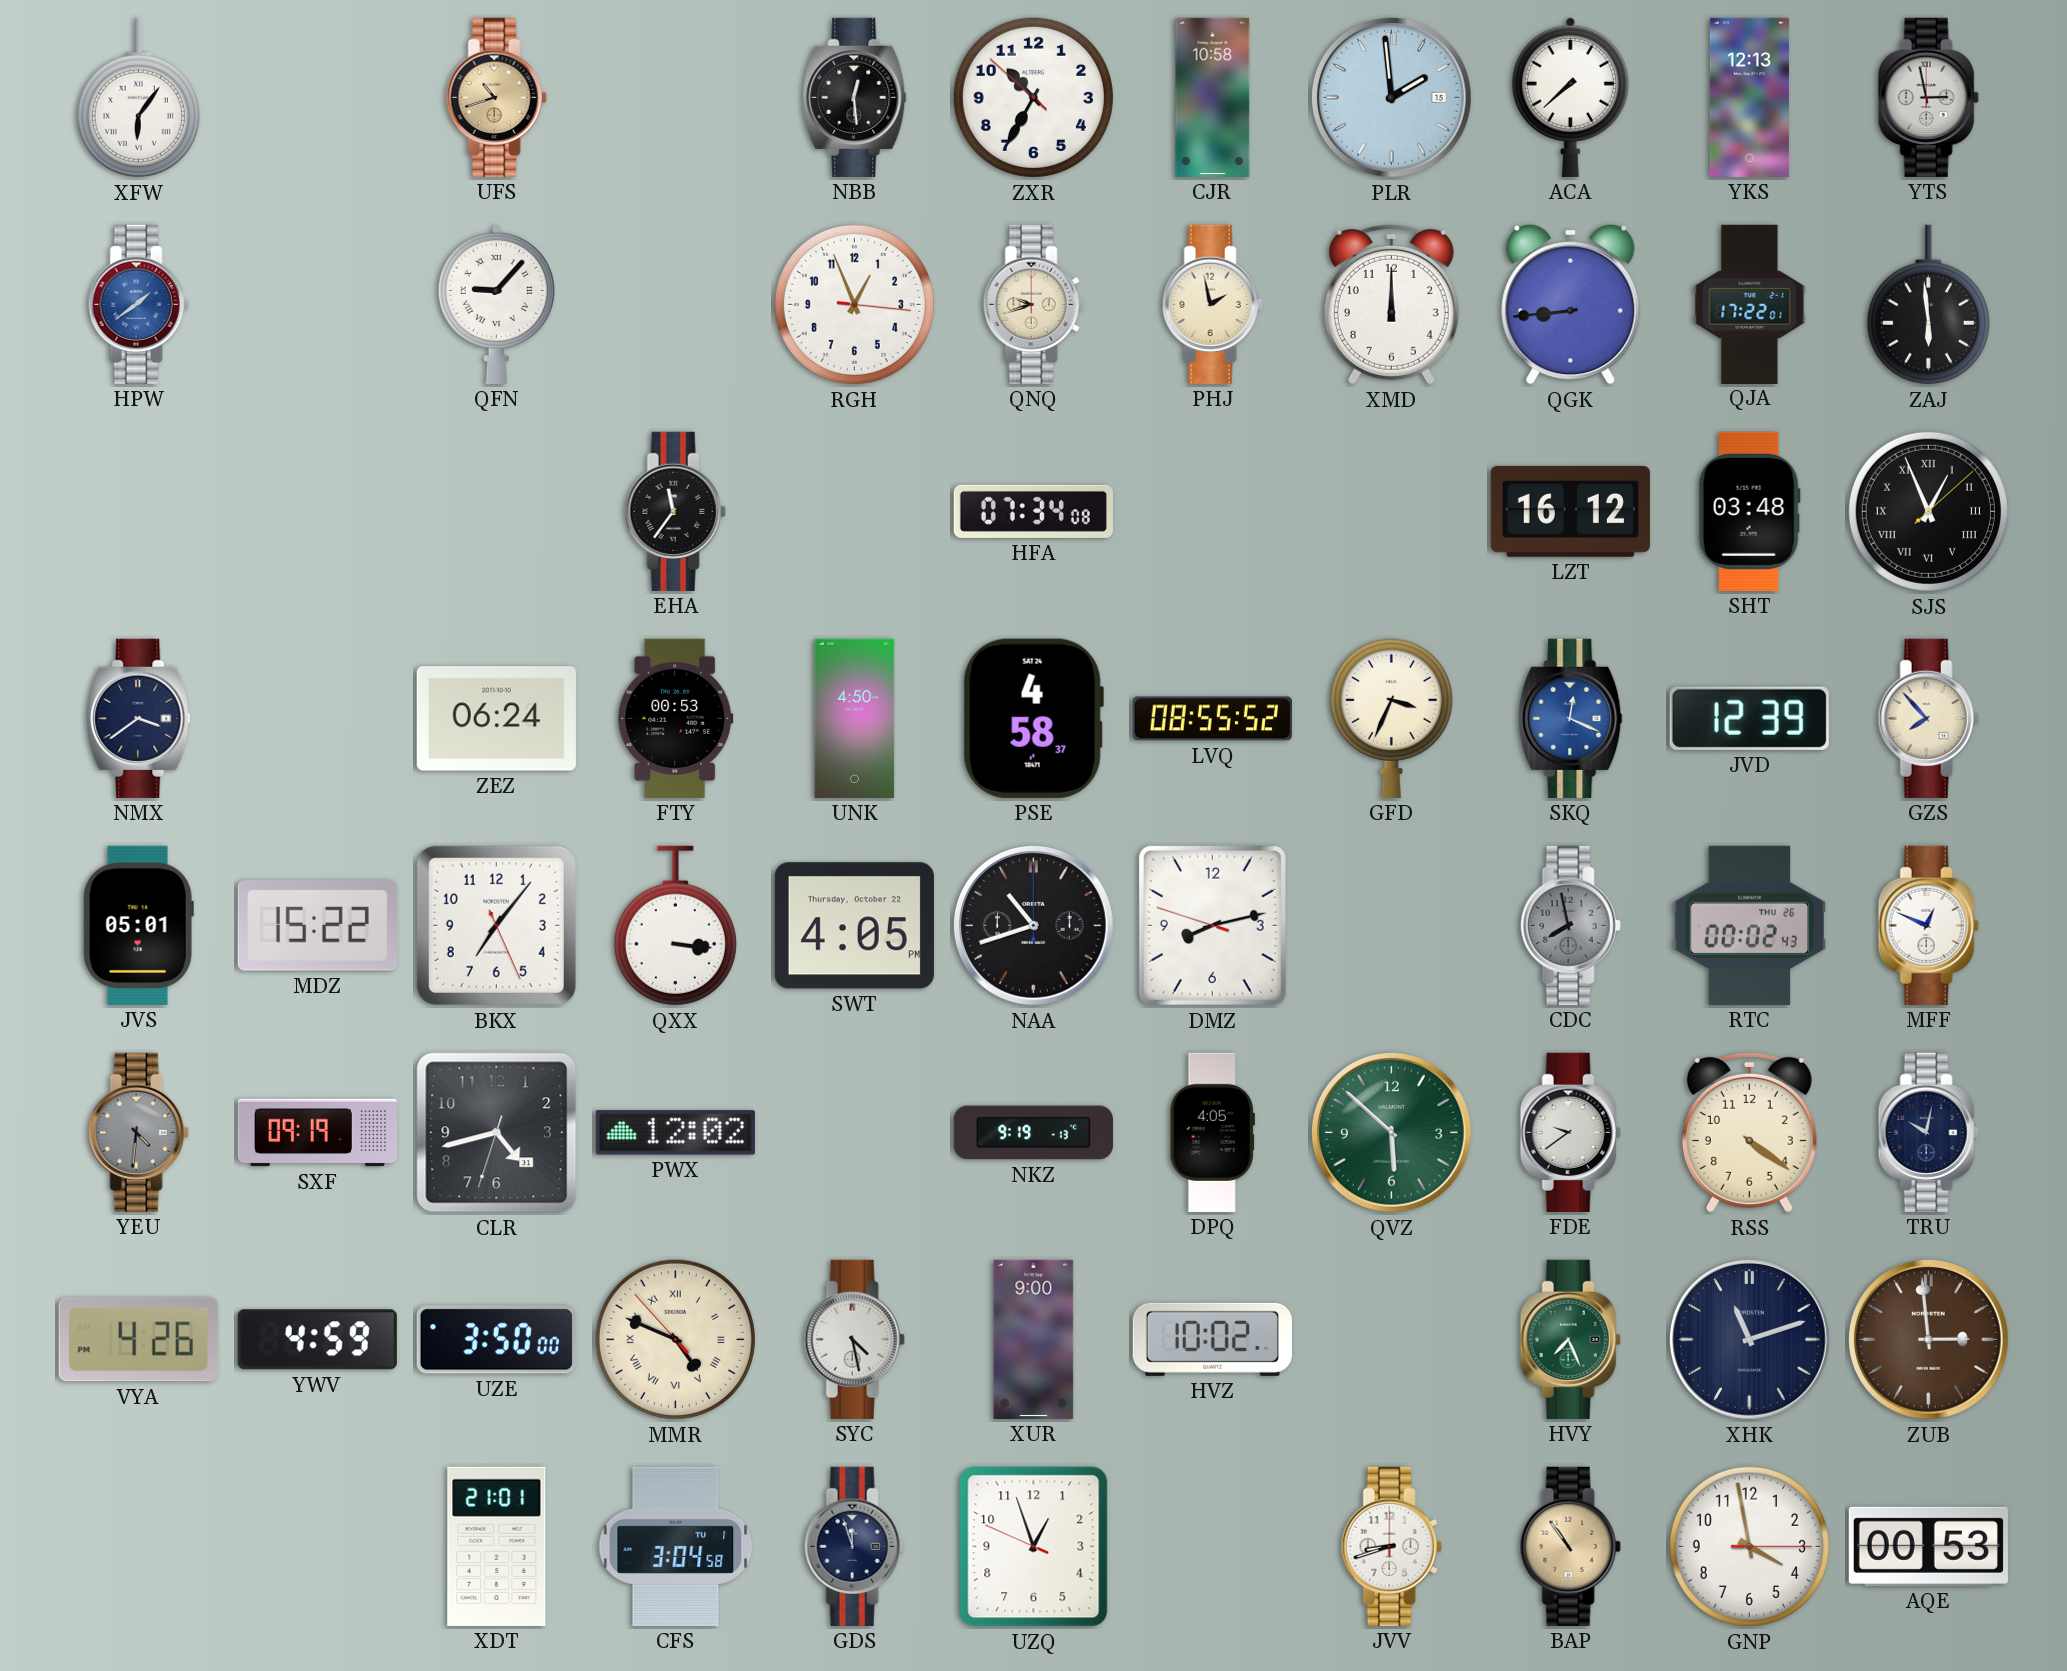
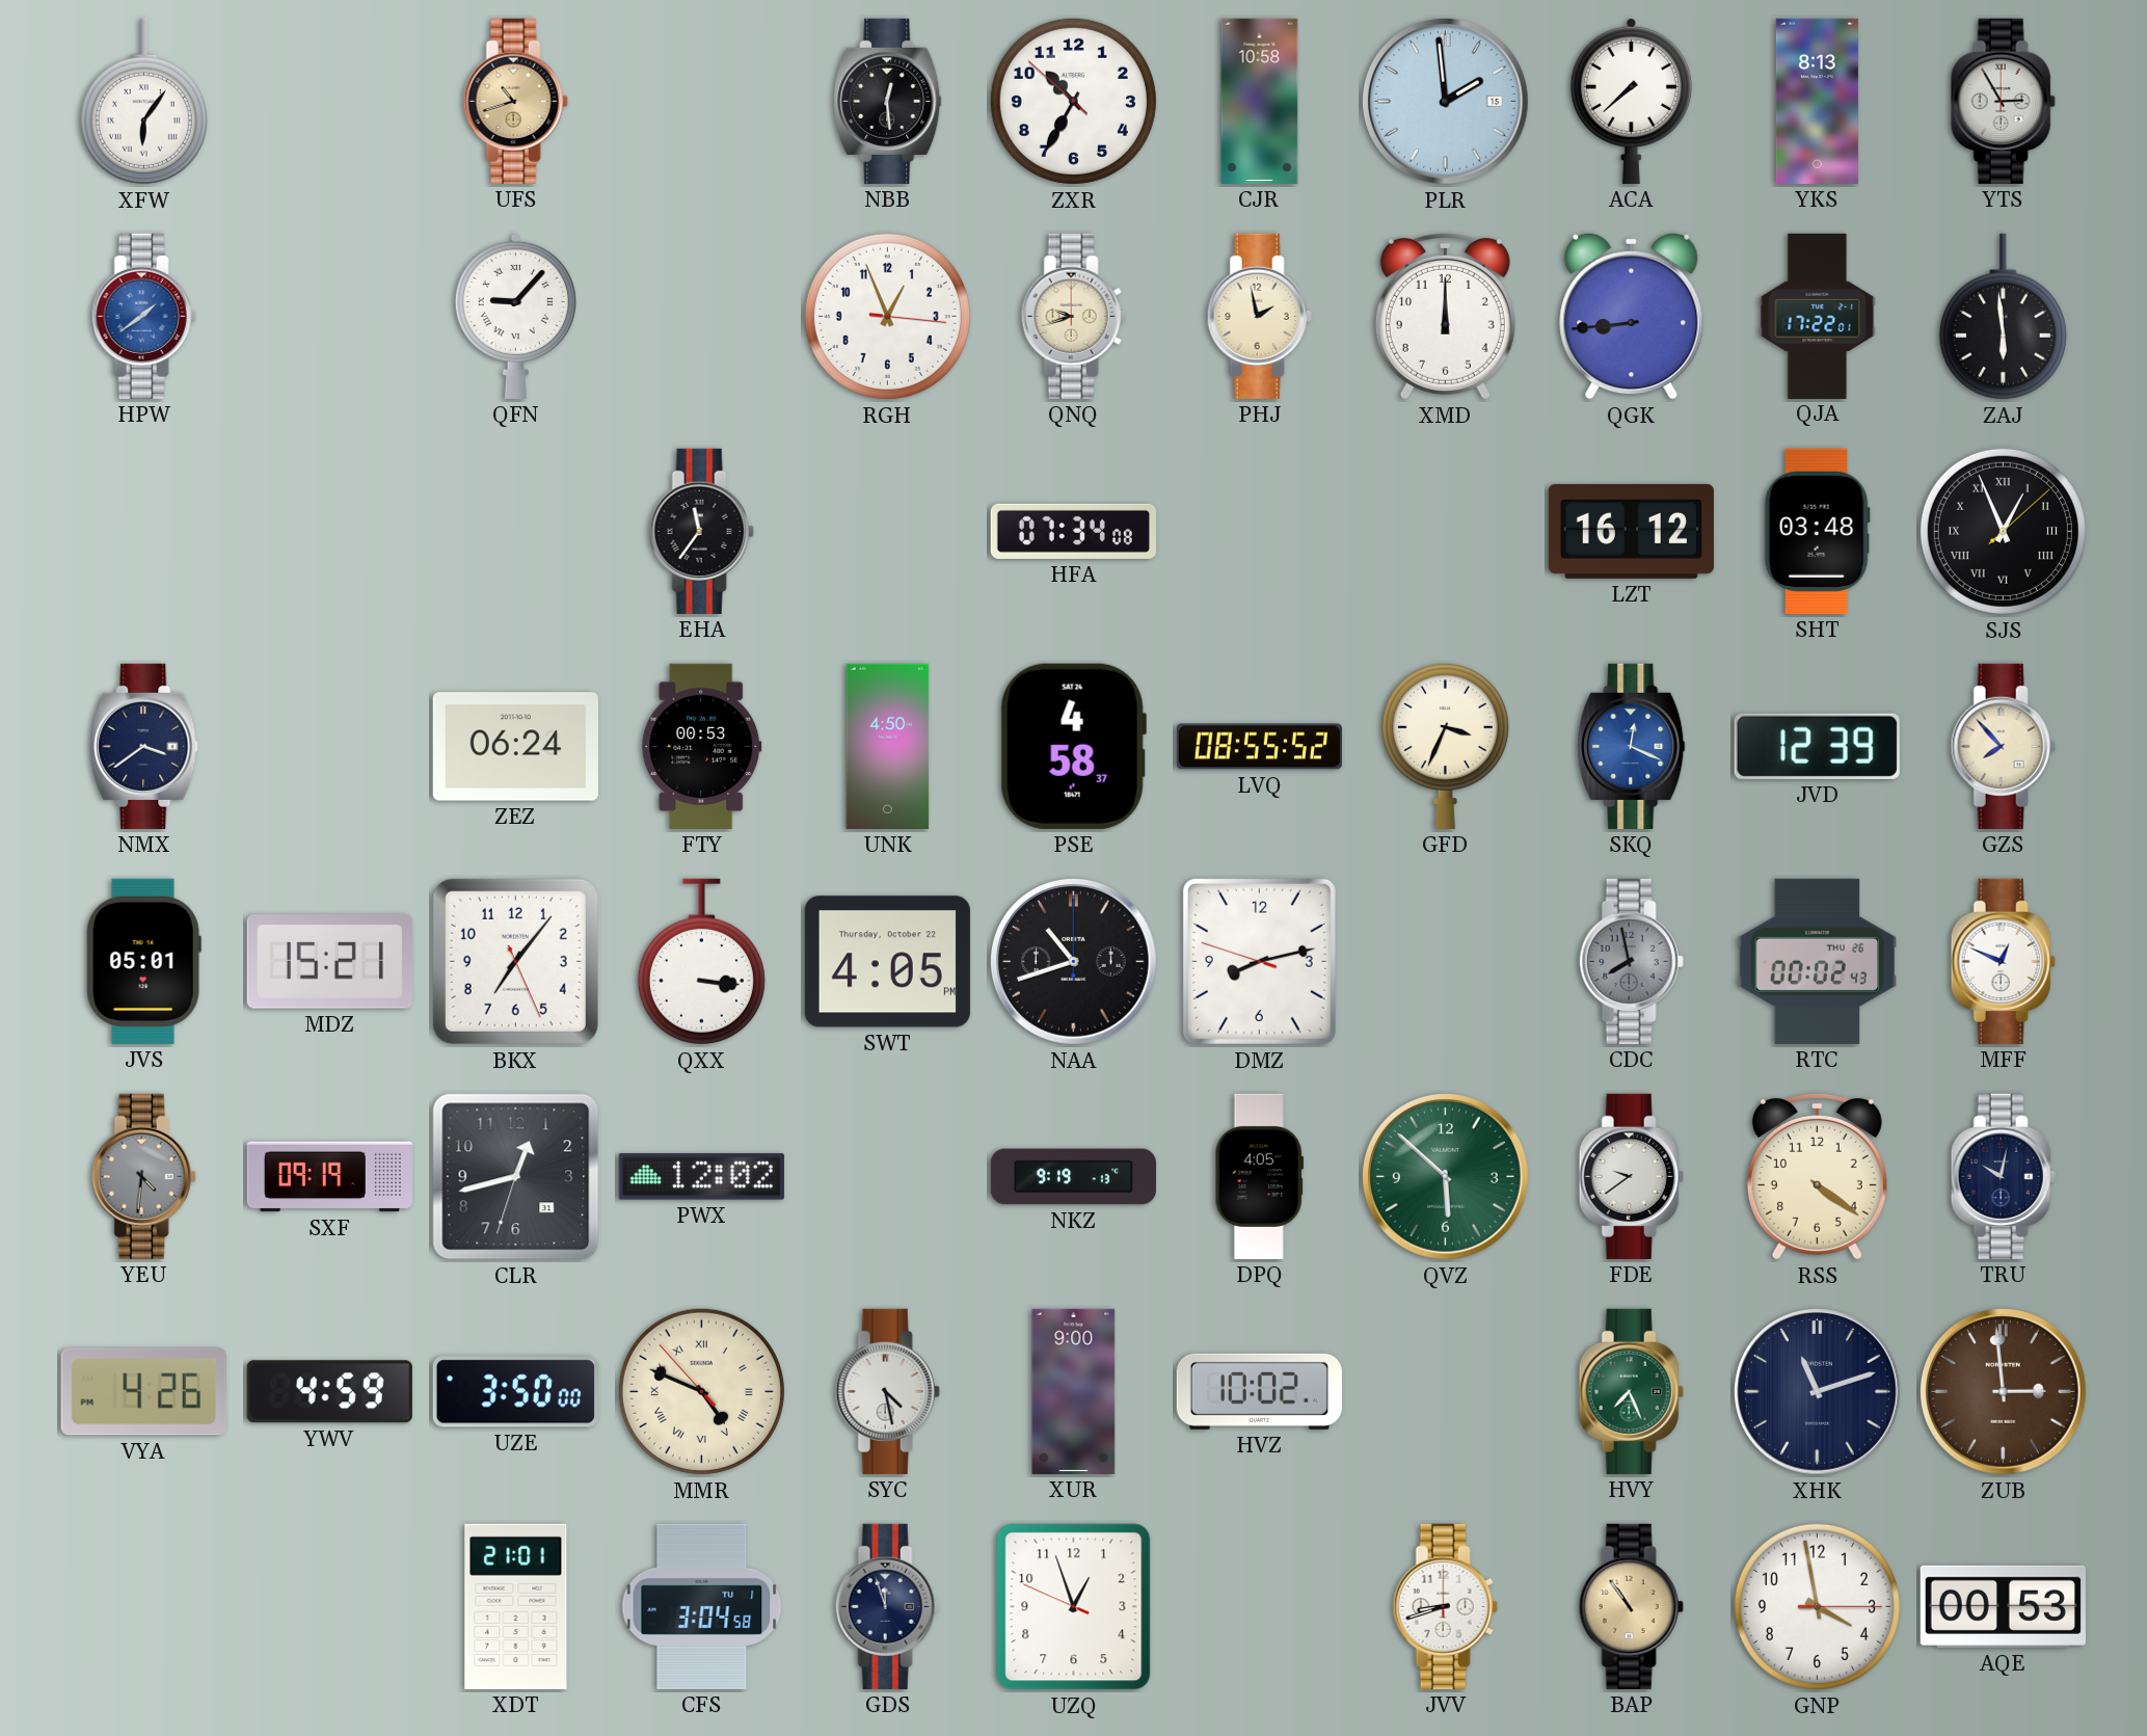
YKS: 12:13 -> 8:13
YTS: 2:58 -> 2:55
MDZ: 15:22 -> 15:21
CLR: 4:42 -> 12:42
